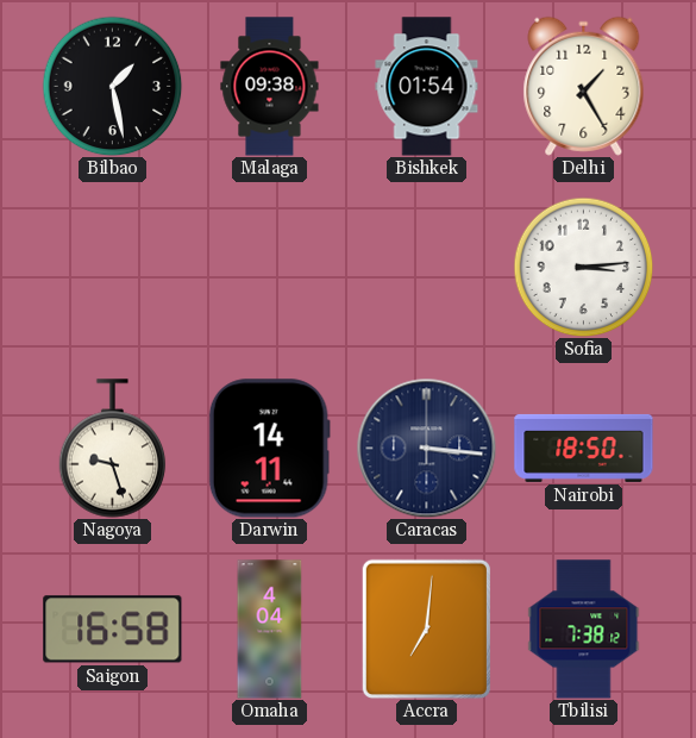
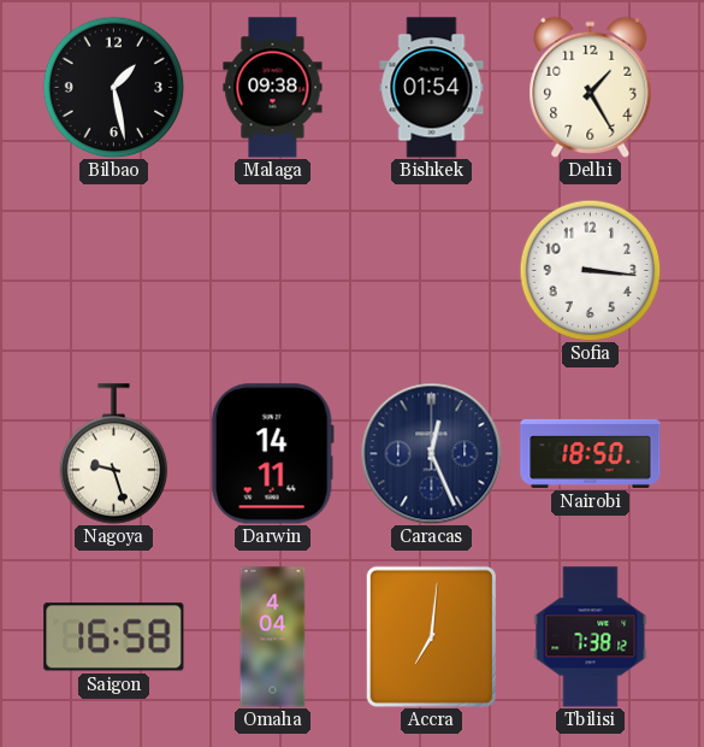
Sofia: 3:14 -> 3:16
Caracas: 3:16 -> 12:26
